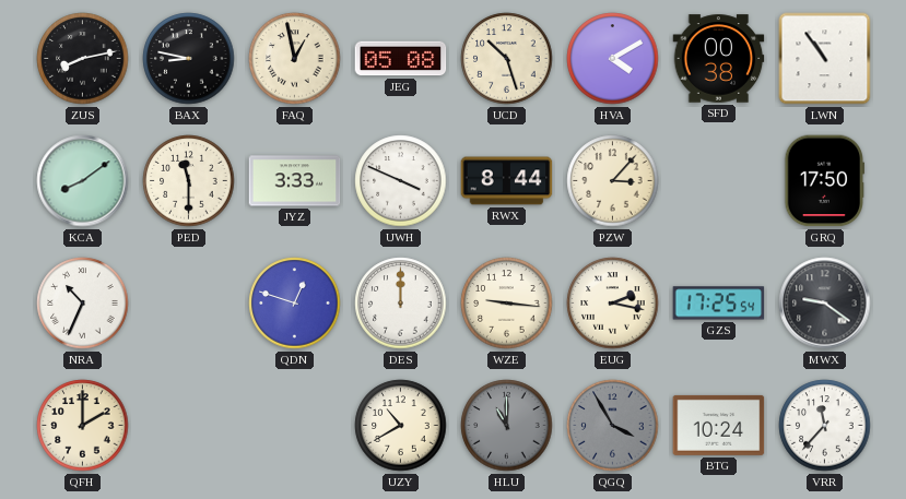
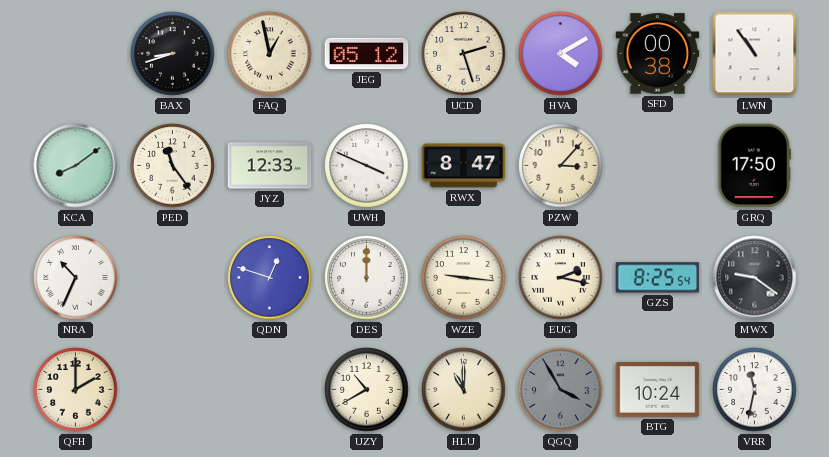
ZUS: 8:13 -> none
BAX: 8:47 -> 8:42
JEG: 05:08 -> 05:12
UCD: 10:27 -> 2:27
PED: 11:30 -> 11:24
JYZ: 3:33 -> 12:33
RWX: 8:44 -> 8:47
GZS: 17:25 -> 8:25
HLU dial: grey -> cream
VRR: 11:37 -> 11:32
